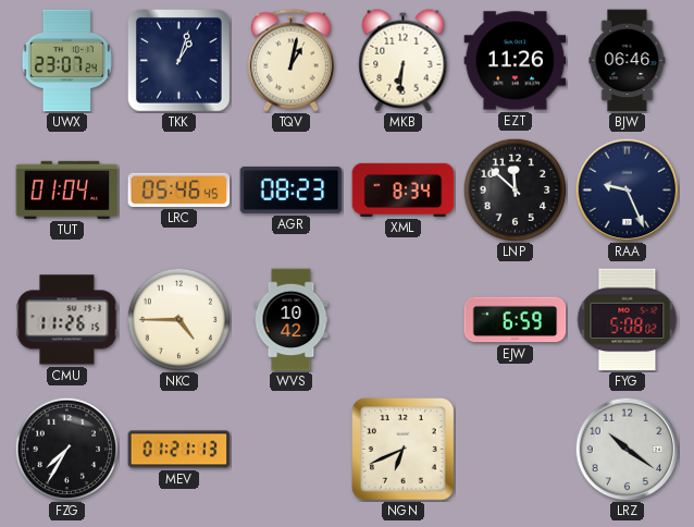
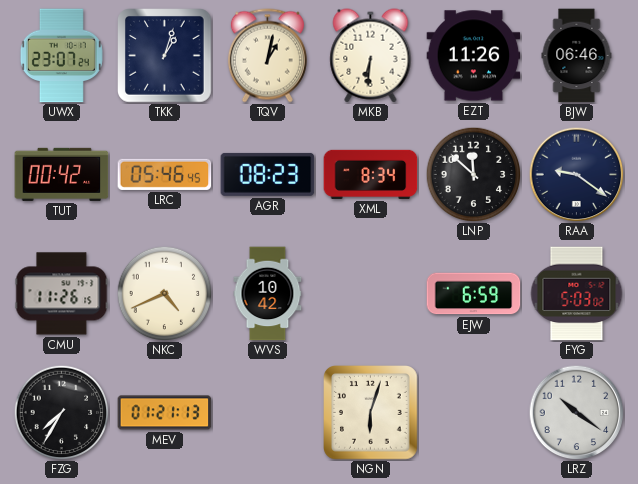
TUT: 01:04 -> 00:42
RAA: 9:26 -> 9:21
NKC: 4:45 -> 4:41
FYG: 5:08 -> 5:03
NGN: 6:41 -> 6:03
